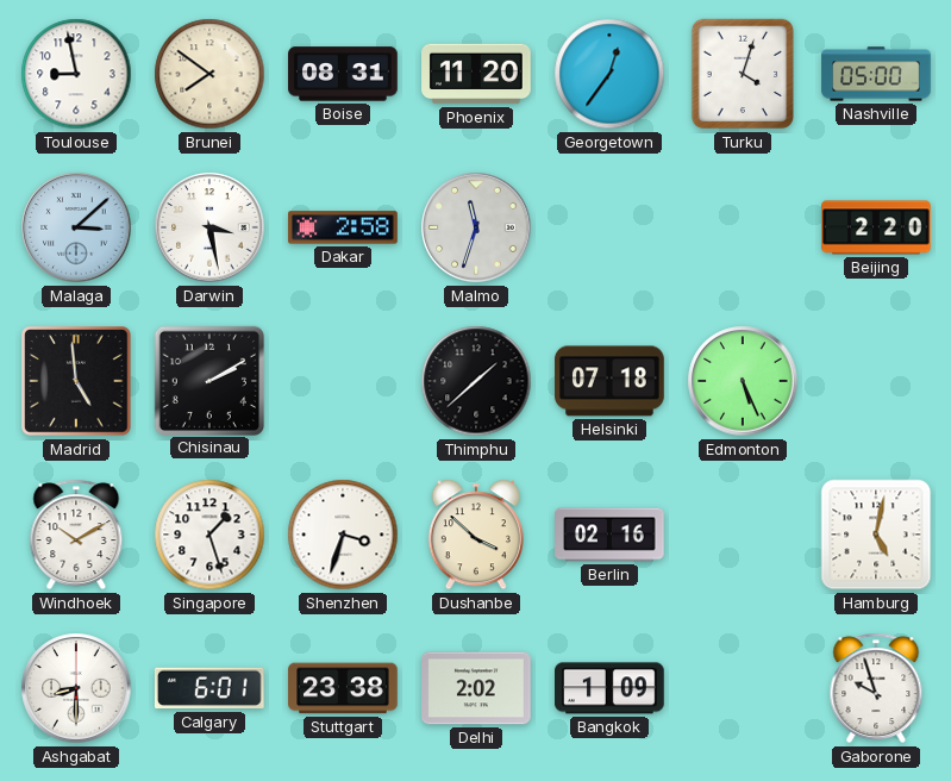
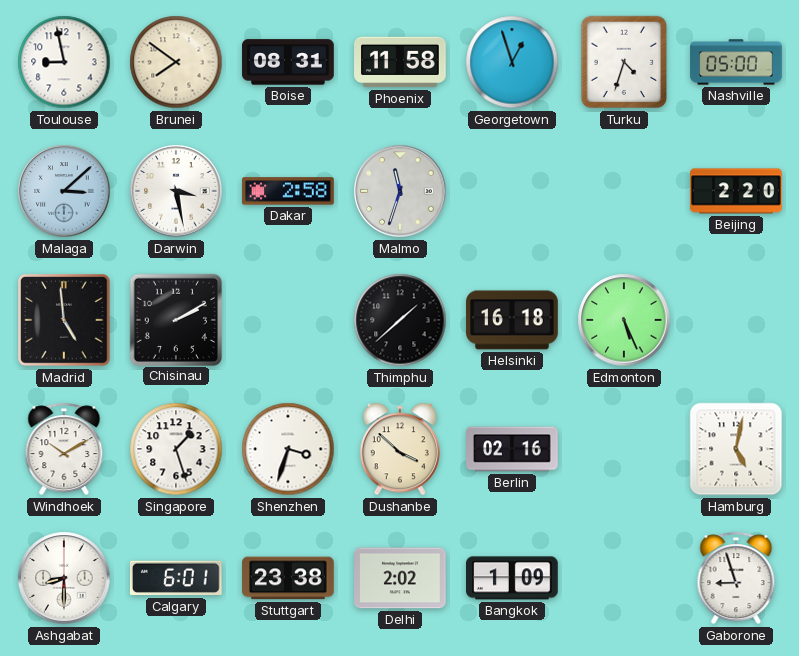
Phoenix: 11:20 -> 11:58
Georgetown: 12:36 -> 12:57
Turku: 4:03 -> 4:33
Helsinki: 07:18 -> 16:18
Gaborone: 9:57 -> 8:57
